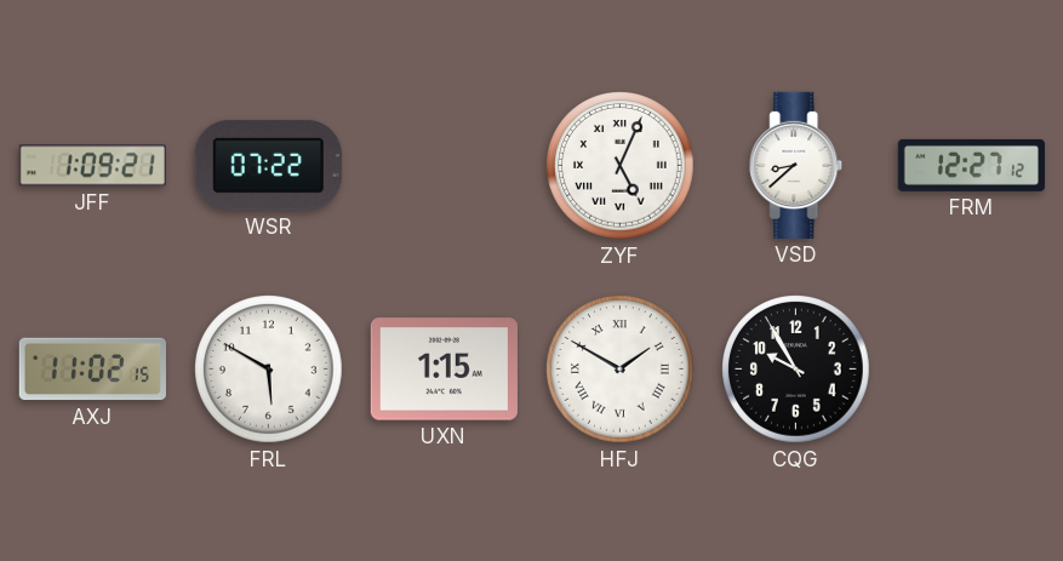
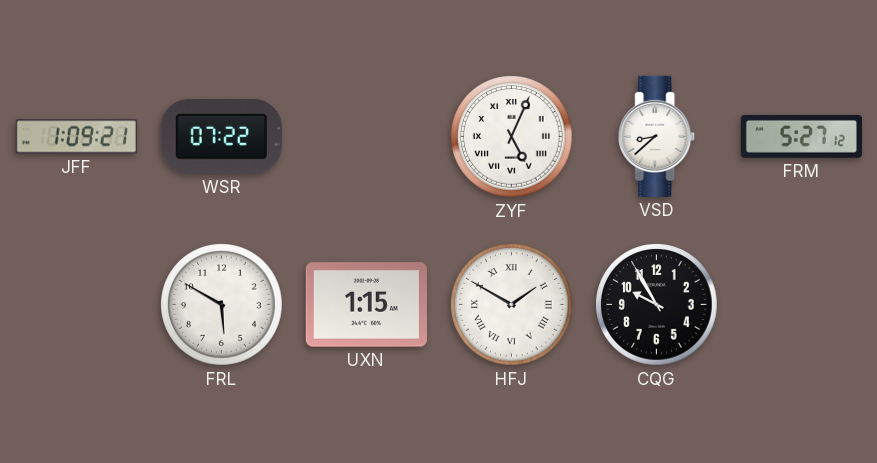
FRM: 12:27 -> 5:27
AXJ: 11:02 -> none
